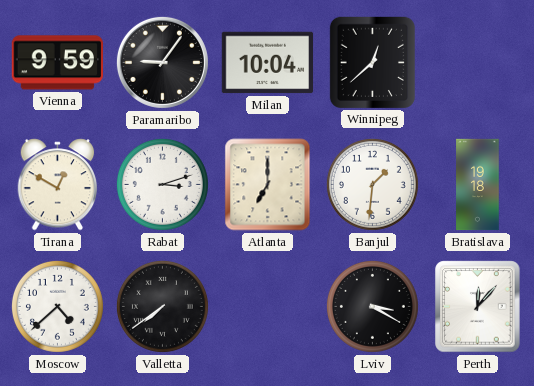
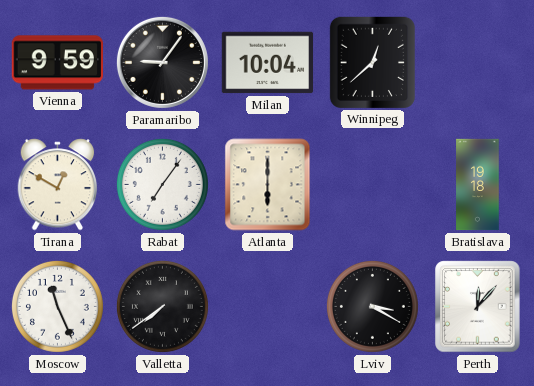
Rabat: 3:12 -> 7:06
Atlanta: 7:00 -> 6:00
Banjul: 1:31 -> none
Moscow: 4:38 -> 11:26
